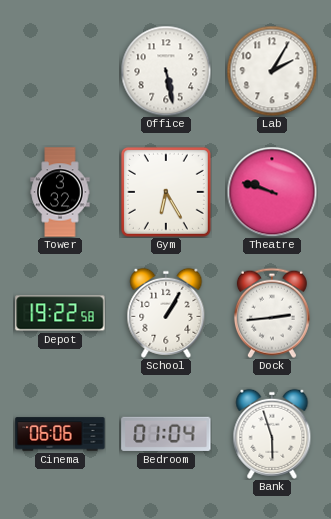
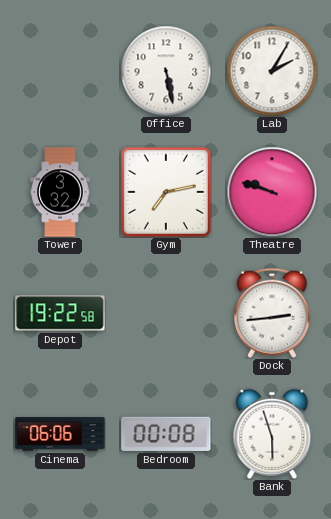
Gym: 6:25 -> 7:13
School: 1:05 -> none
Bedroom: 01:04 -> 00:08
